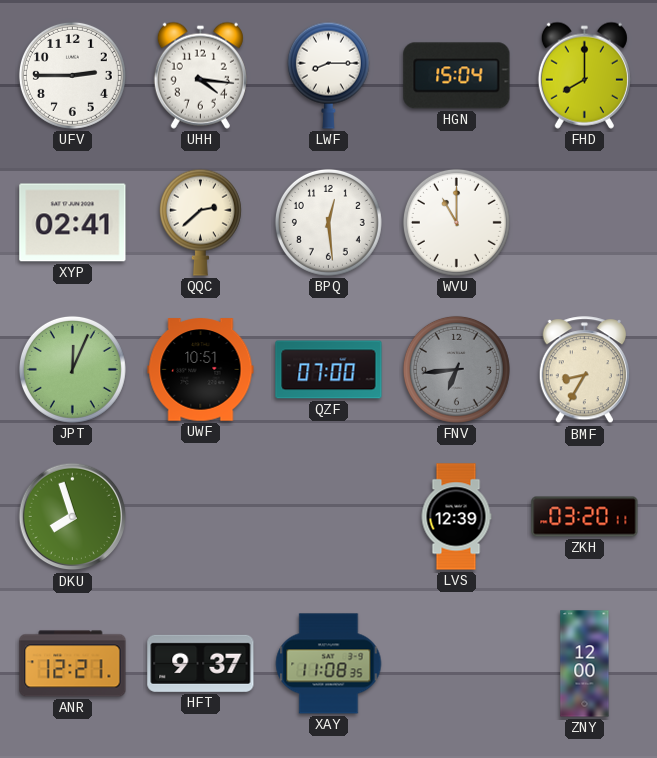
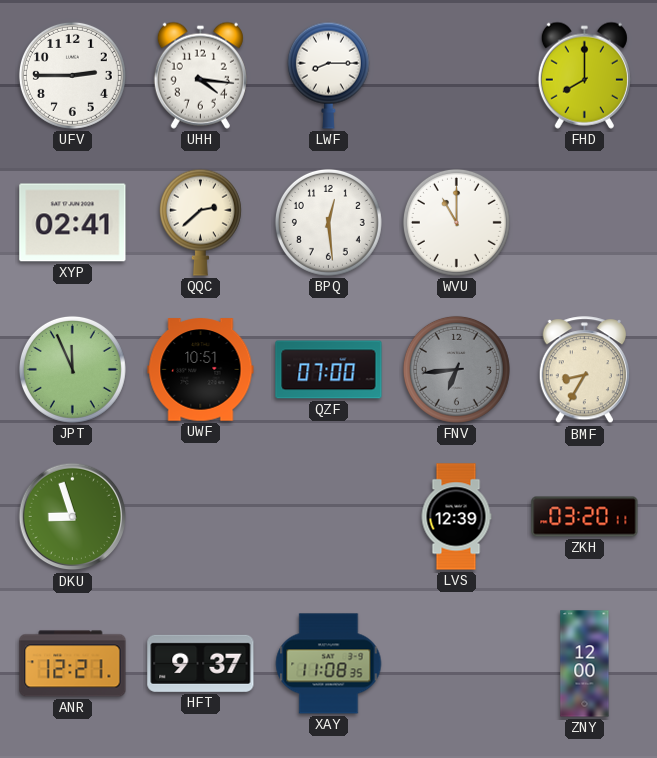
HGN: 15:04 -> none
JPT: 12:04 -> 11:56
DKU: 7:57 -> 8:57
